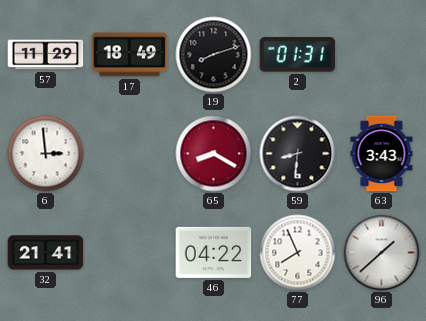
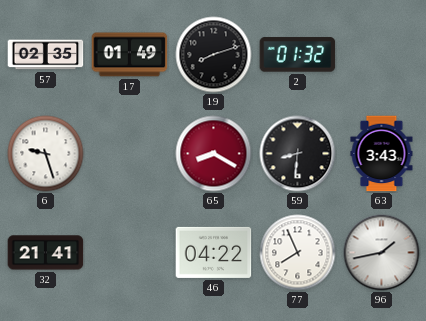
57: 11:29 -> 02:35
17: 18:49 -> 01:49
2: 01:31 -> 01:32
6: 2:59 -> 9:27
96: 1:38 -> 1:43
